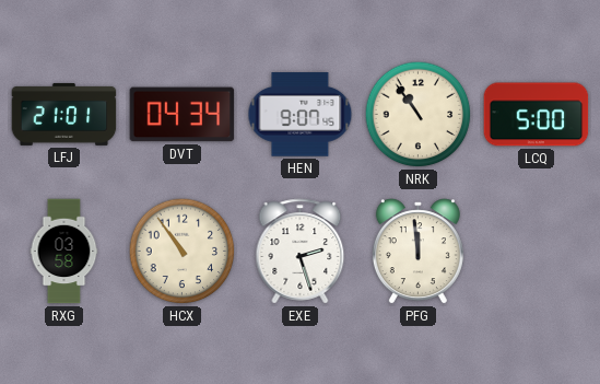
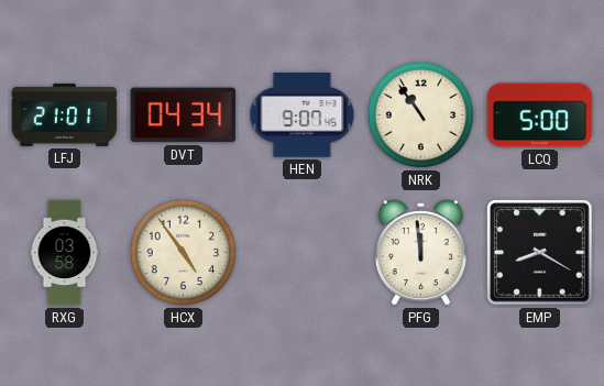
HCX: 10:54 -> 4:54
EXE: 2:27 -> none
EMP: none -> 8:20
